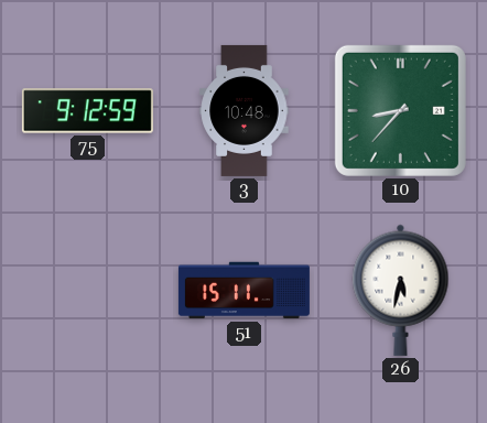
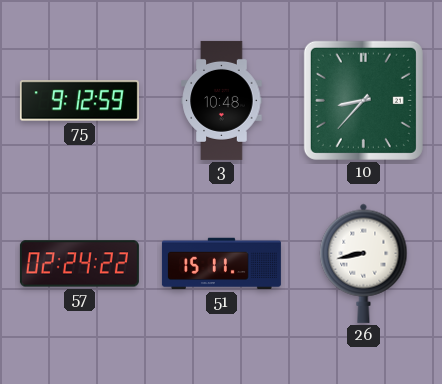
57: none -> 02:24
26: 5:32 -> 8:43
